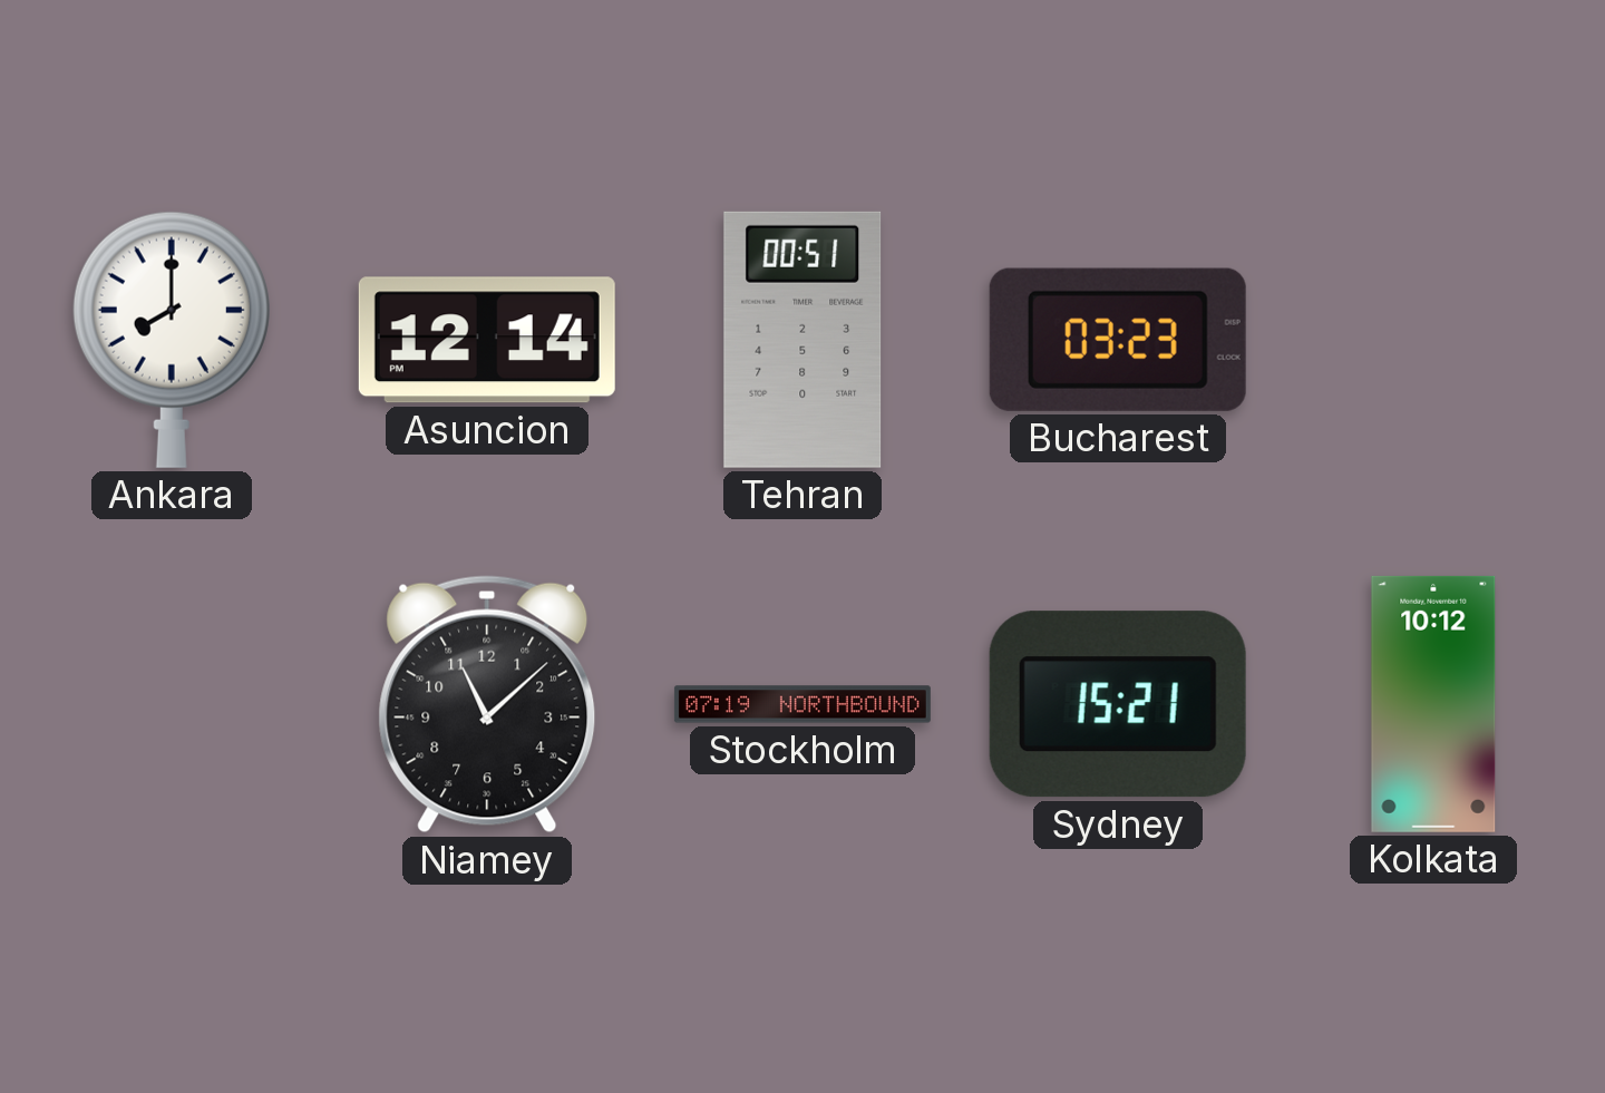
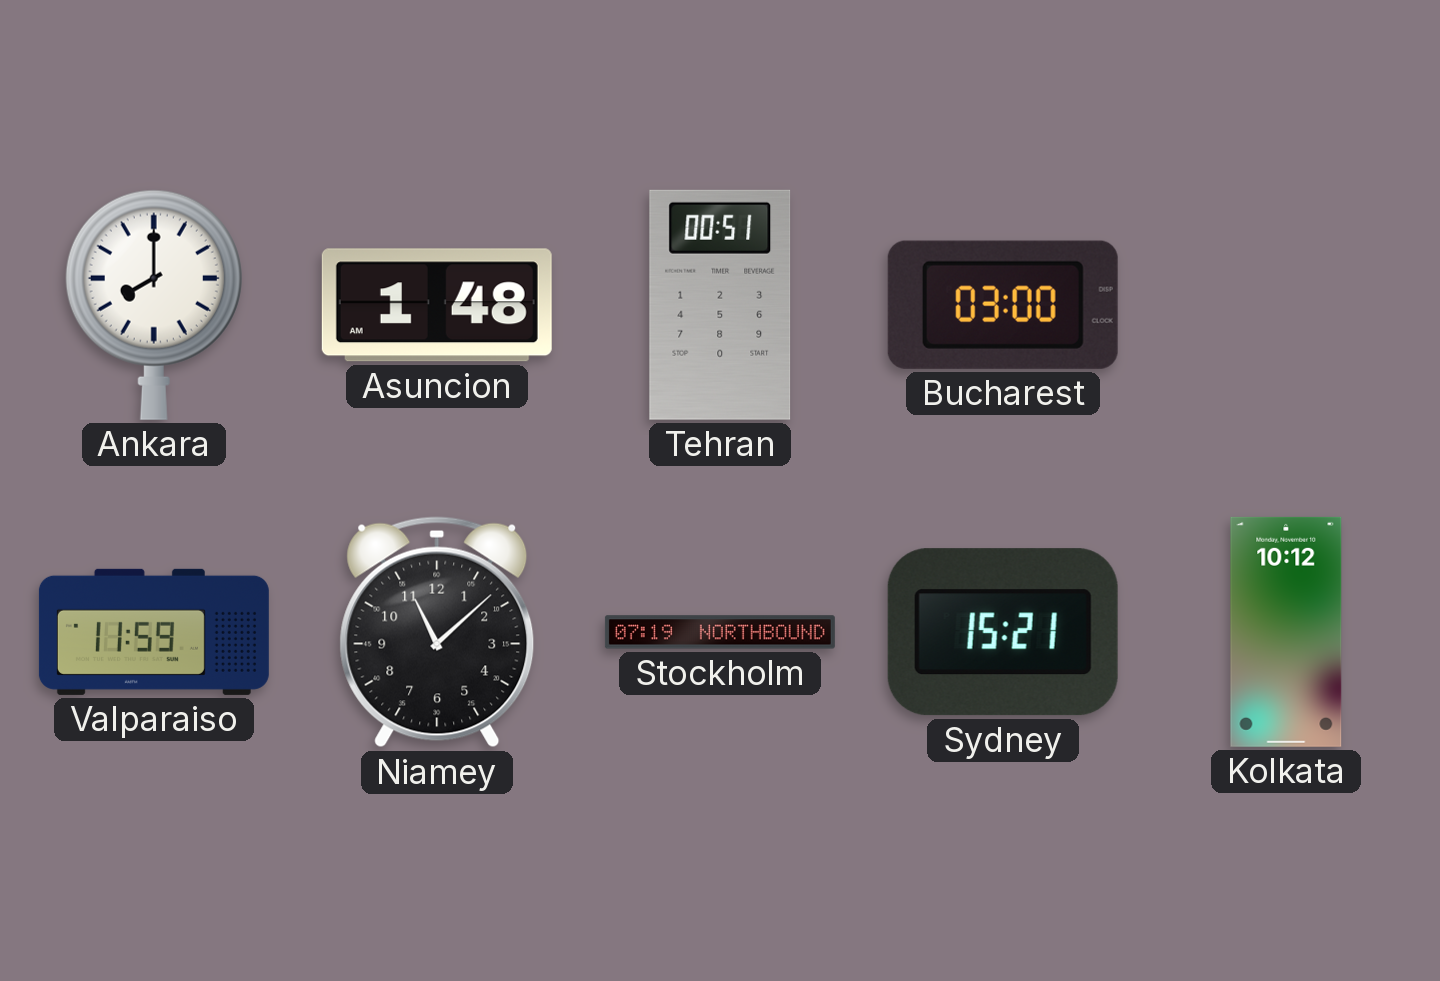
Asuncion: 12:14 -> 1:48
Bucharest: 03:23 -> 03:00
Valparaiso: none -> 11:59
